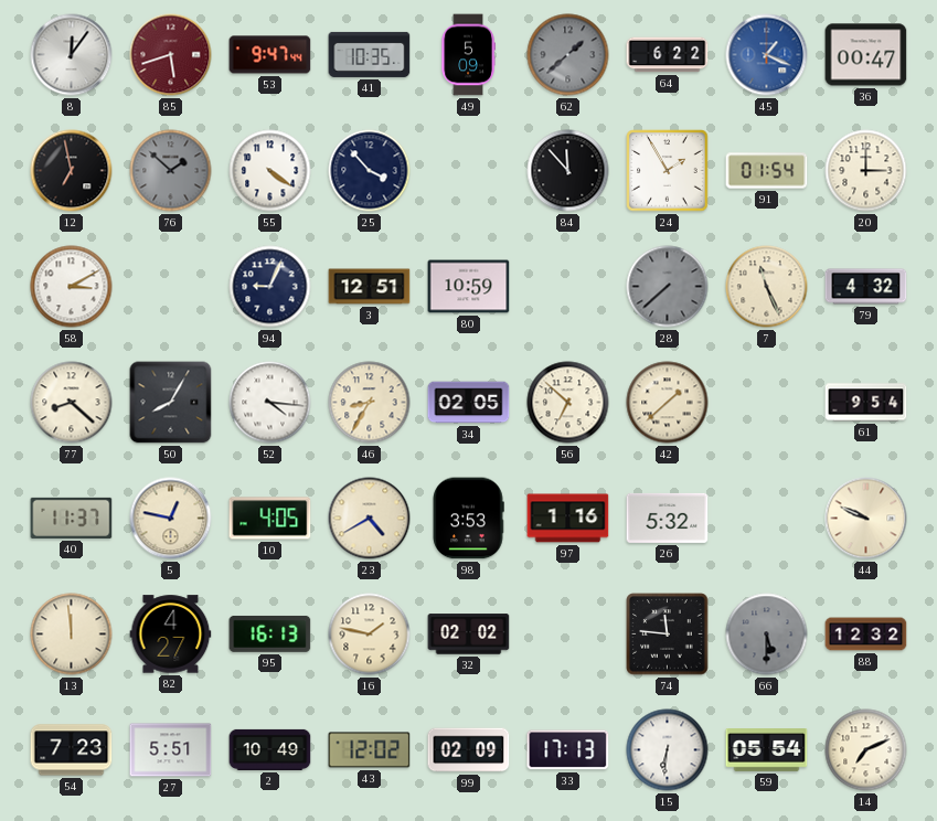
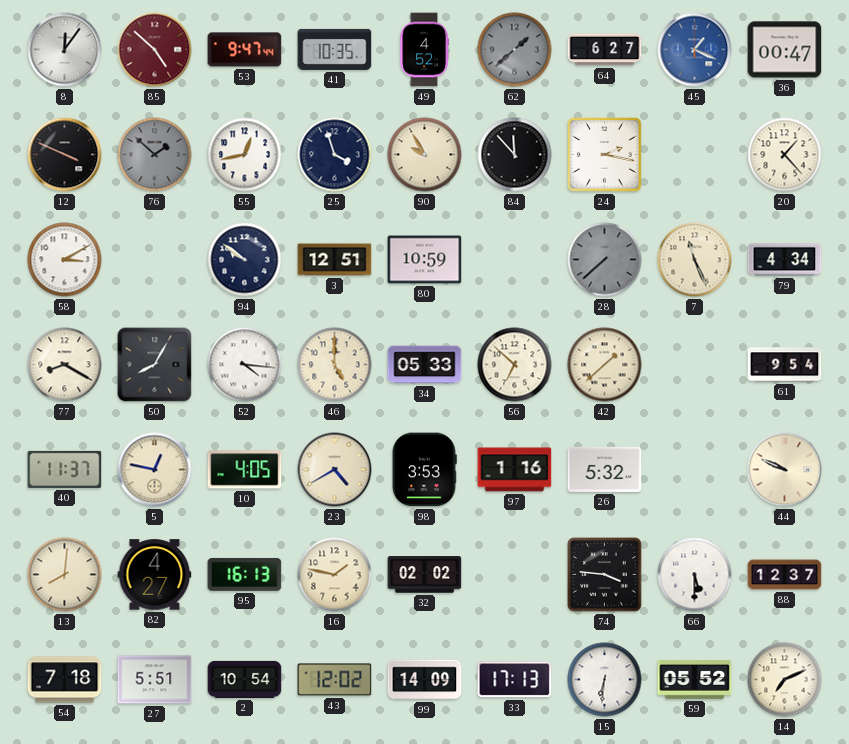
85: 5:42 -> 4:52
49: 5:09 -> 4:52
64: 6:22 -> 6:27
12: 6:58 -> 3:49
55: 4:21 -> 12:43
25: 3:53 -> 3:57
90: none -> 9:55
24: 1:55 -> 2:17
91: 01:54 -> none
20: 3:00 -> 1:23
94: 9:04 -> 9:51
79: 4:32 -> 4:34
77: 8:22 -> 8:20
46: 8:35 -> 5:00
34: 02:05 -> 05:33
13: 11:59 -> 8:01
74: 11:46 -> 3:46
66 dial: grey -> white
88: 12:32 -> 12:37
54: 7:23 -> 7:18
2: 10:49 -> 10:54
99: 02:09 -> 14:09
59: 05:54 -> 05:52
